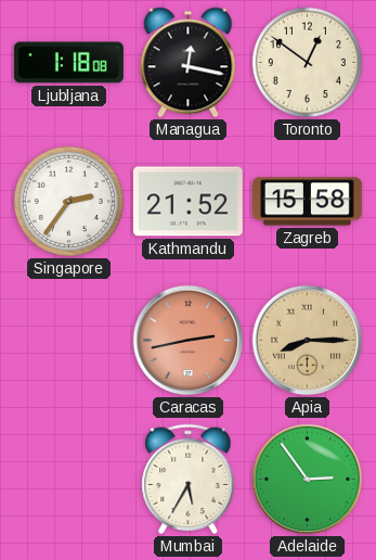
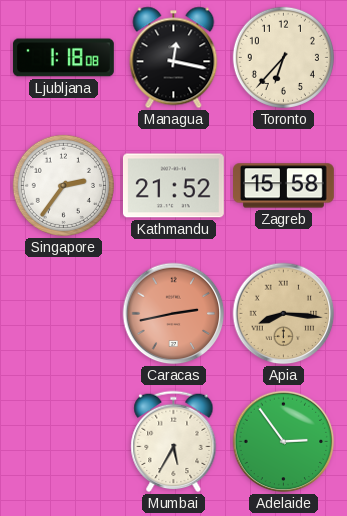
Toronto: 12:51 -> 6:37
Apia: 8:15 -> 8:16
